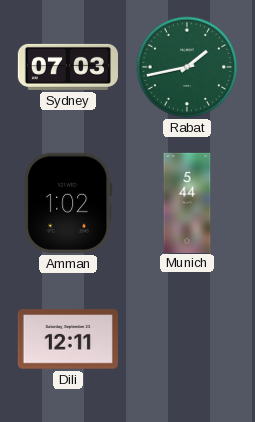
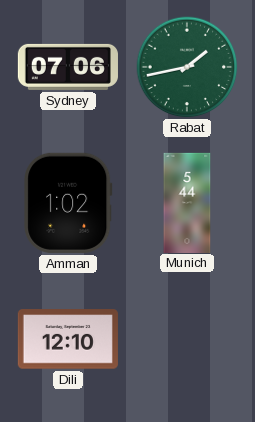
Sydney: 07:03 -> 07:06
Dili: 12:11 -> 12:10
